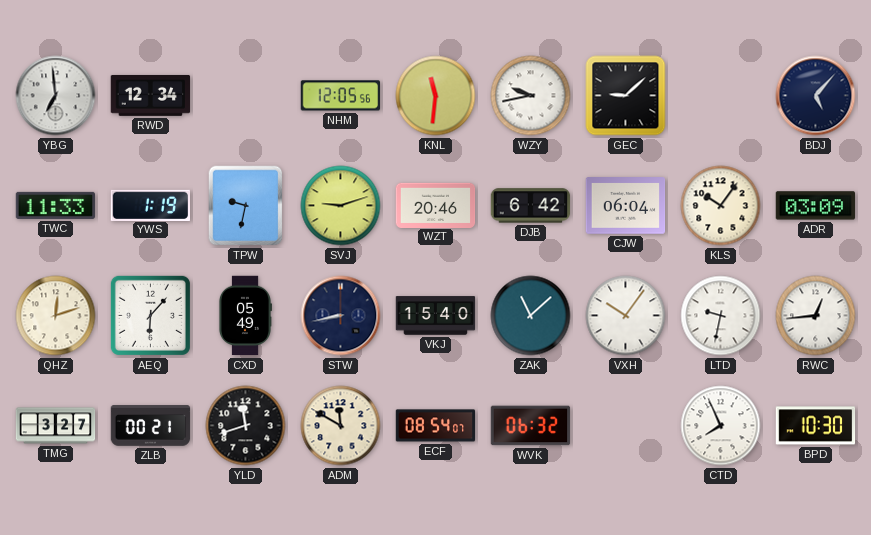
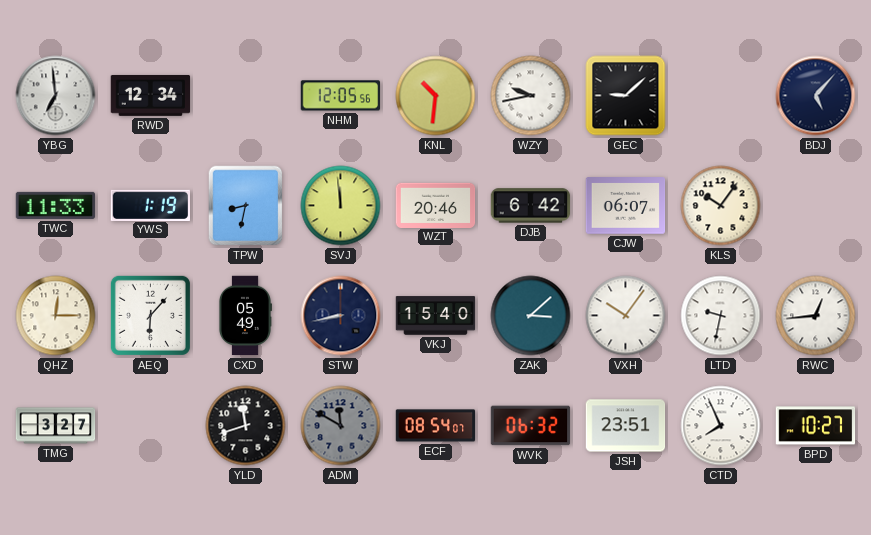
KNL: 11:31 -> 10:31
TPW: 9:32 -> 8:32
SVJ: 9:12 -> 11:59
CJW: 06:04 -> 06:07
ADR: 03:09 -> none
QHZ: 12:12 -> 12:15
ZAK: 11:08 -> 3:08
ZLB: 00:21 -> none
ADM dial: cream -> grey
JSH: none -> 23:51
BPD: 10:30 -> 10:27
